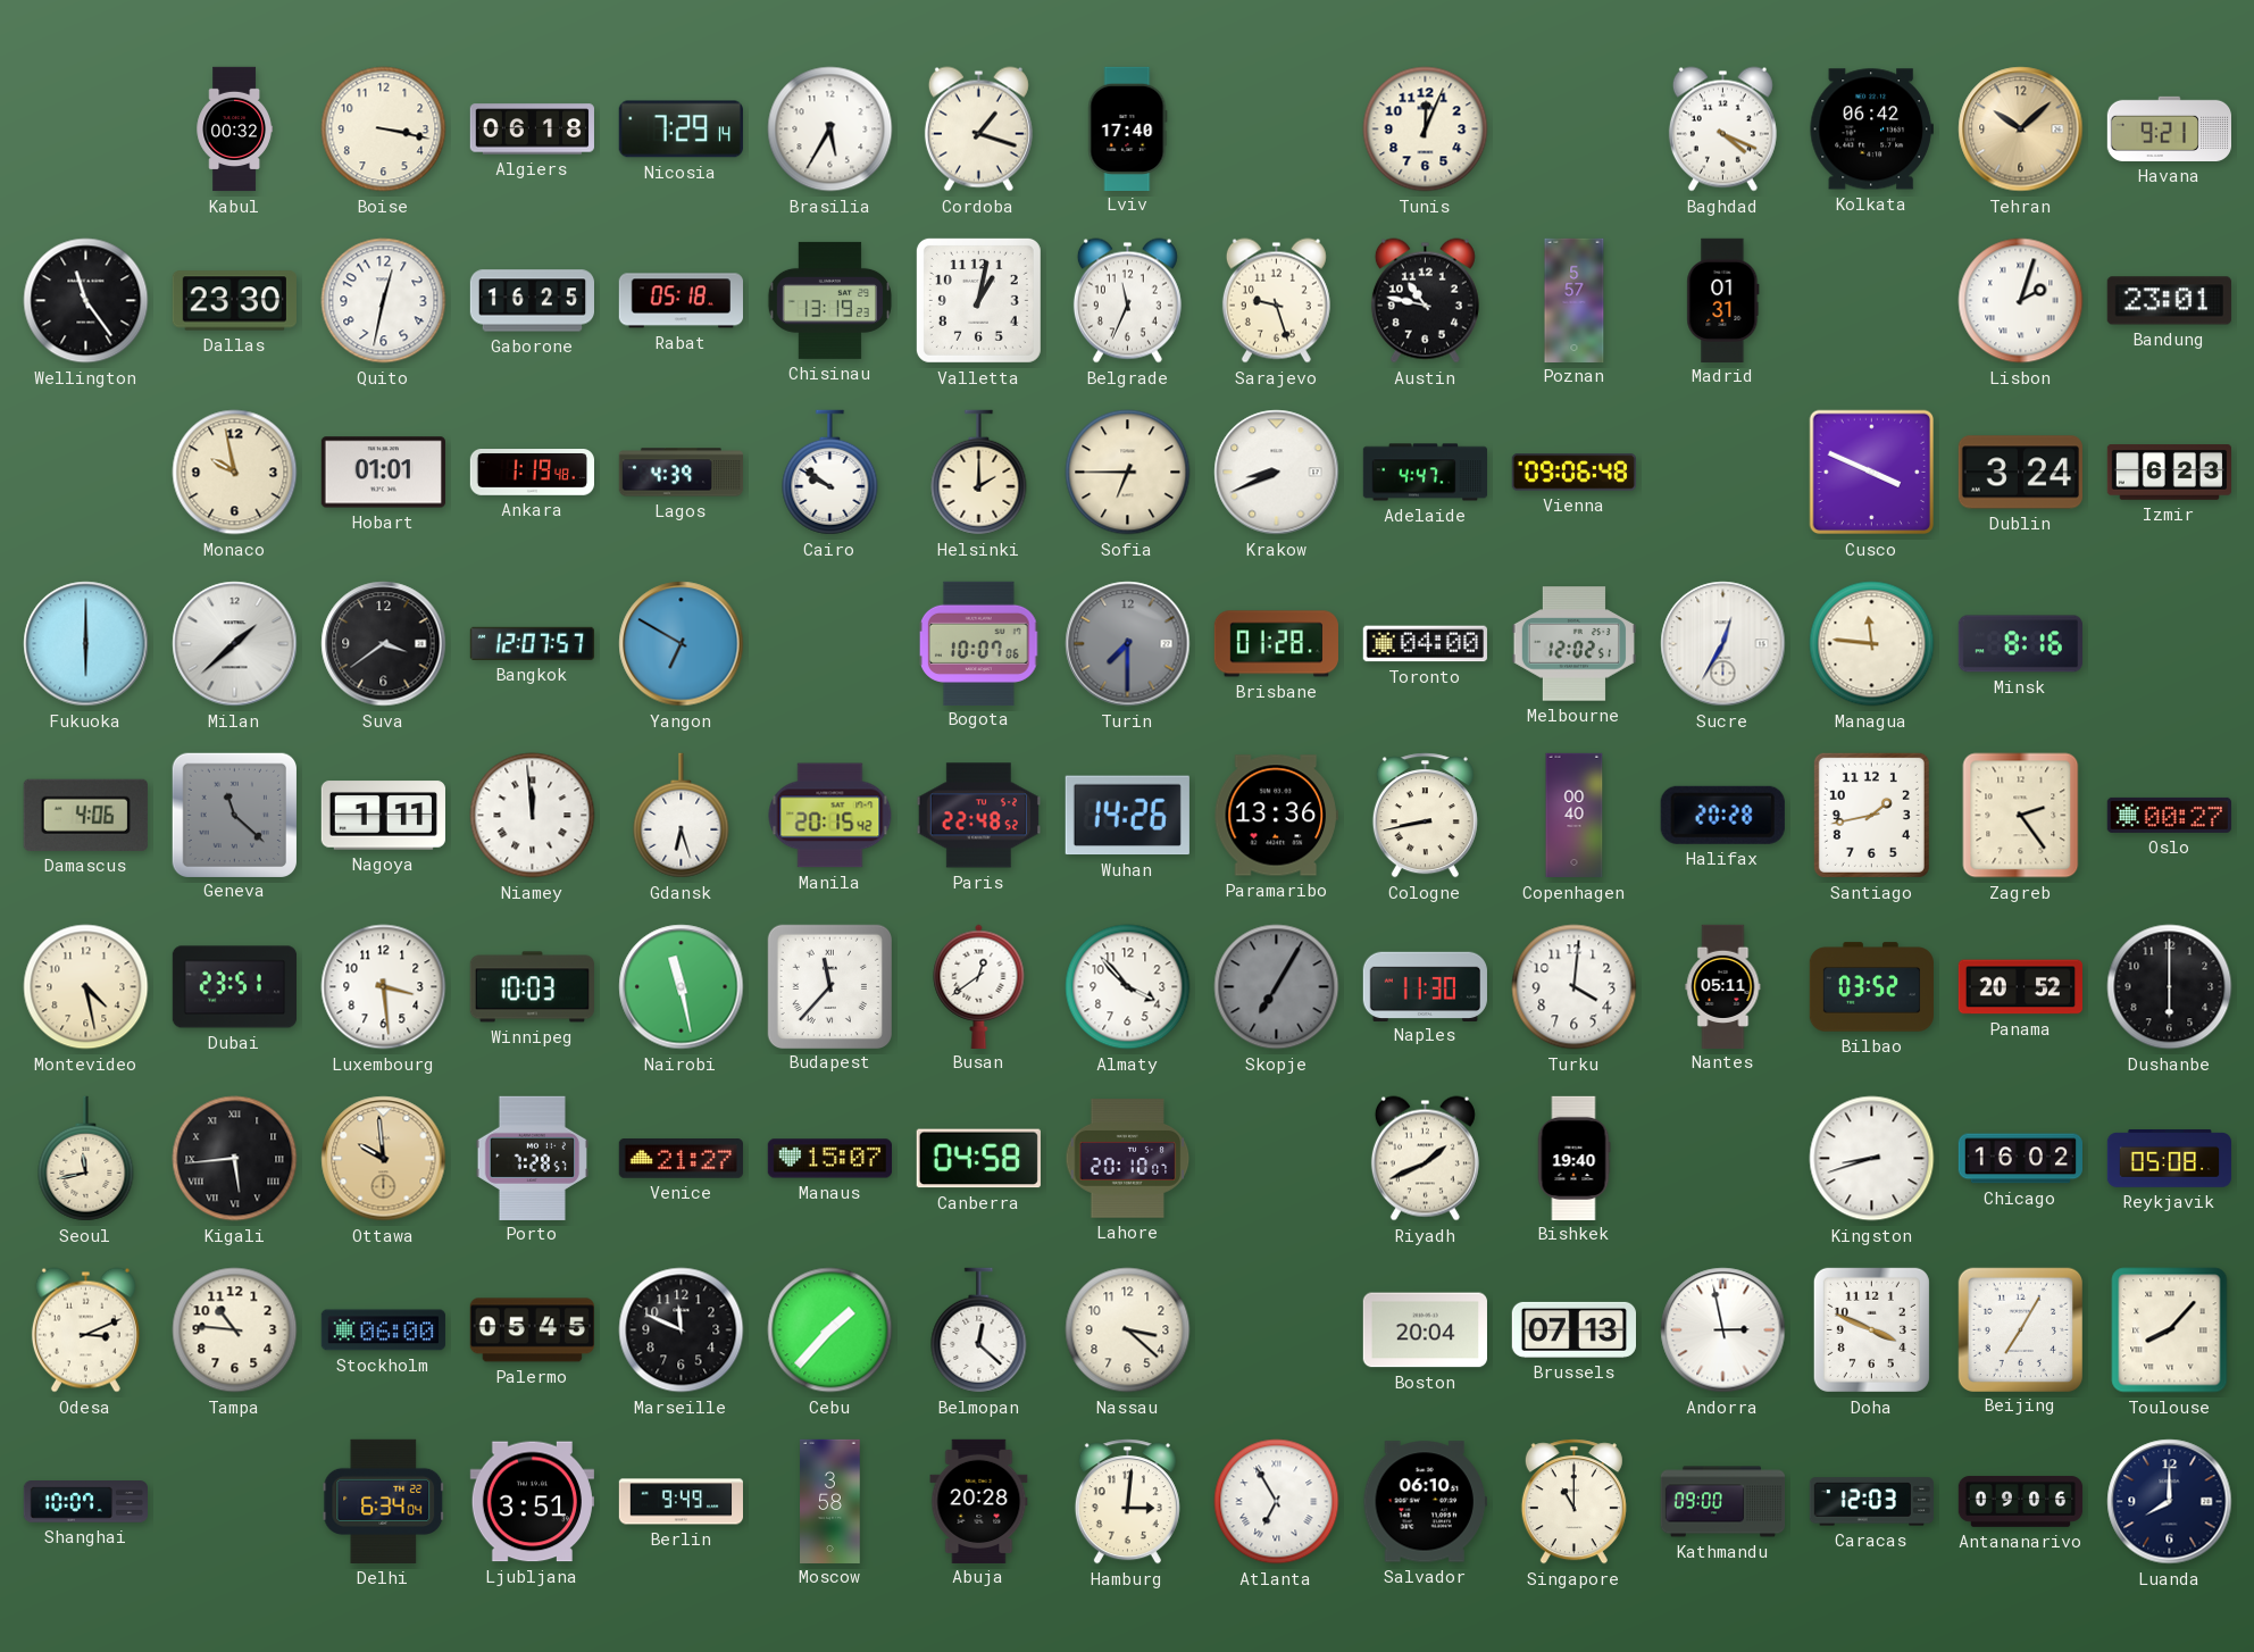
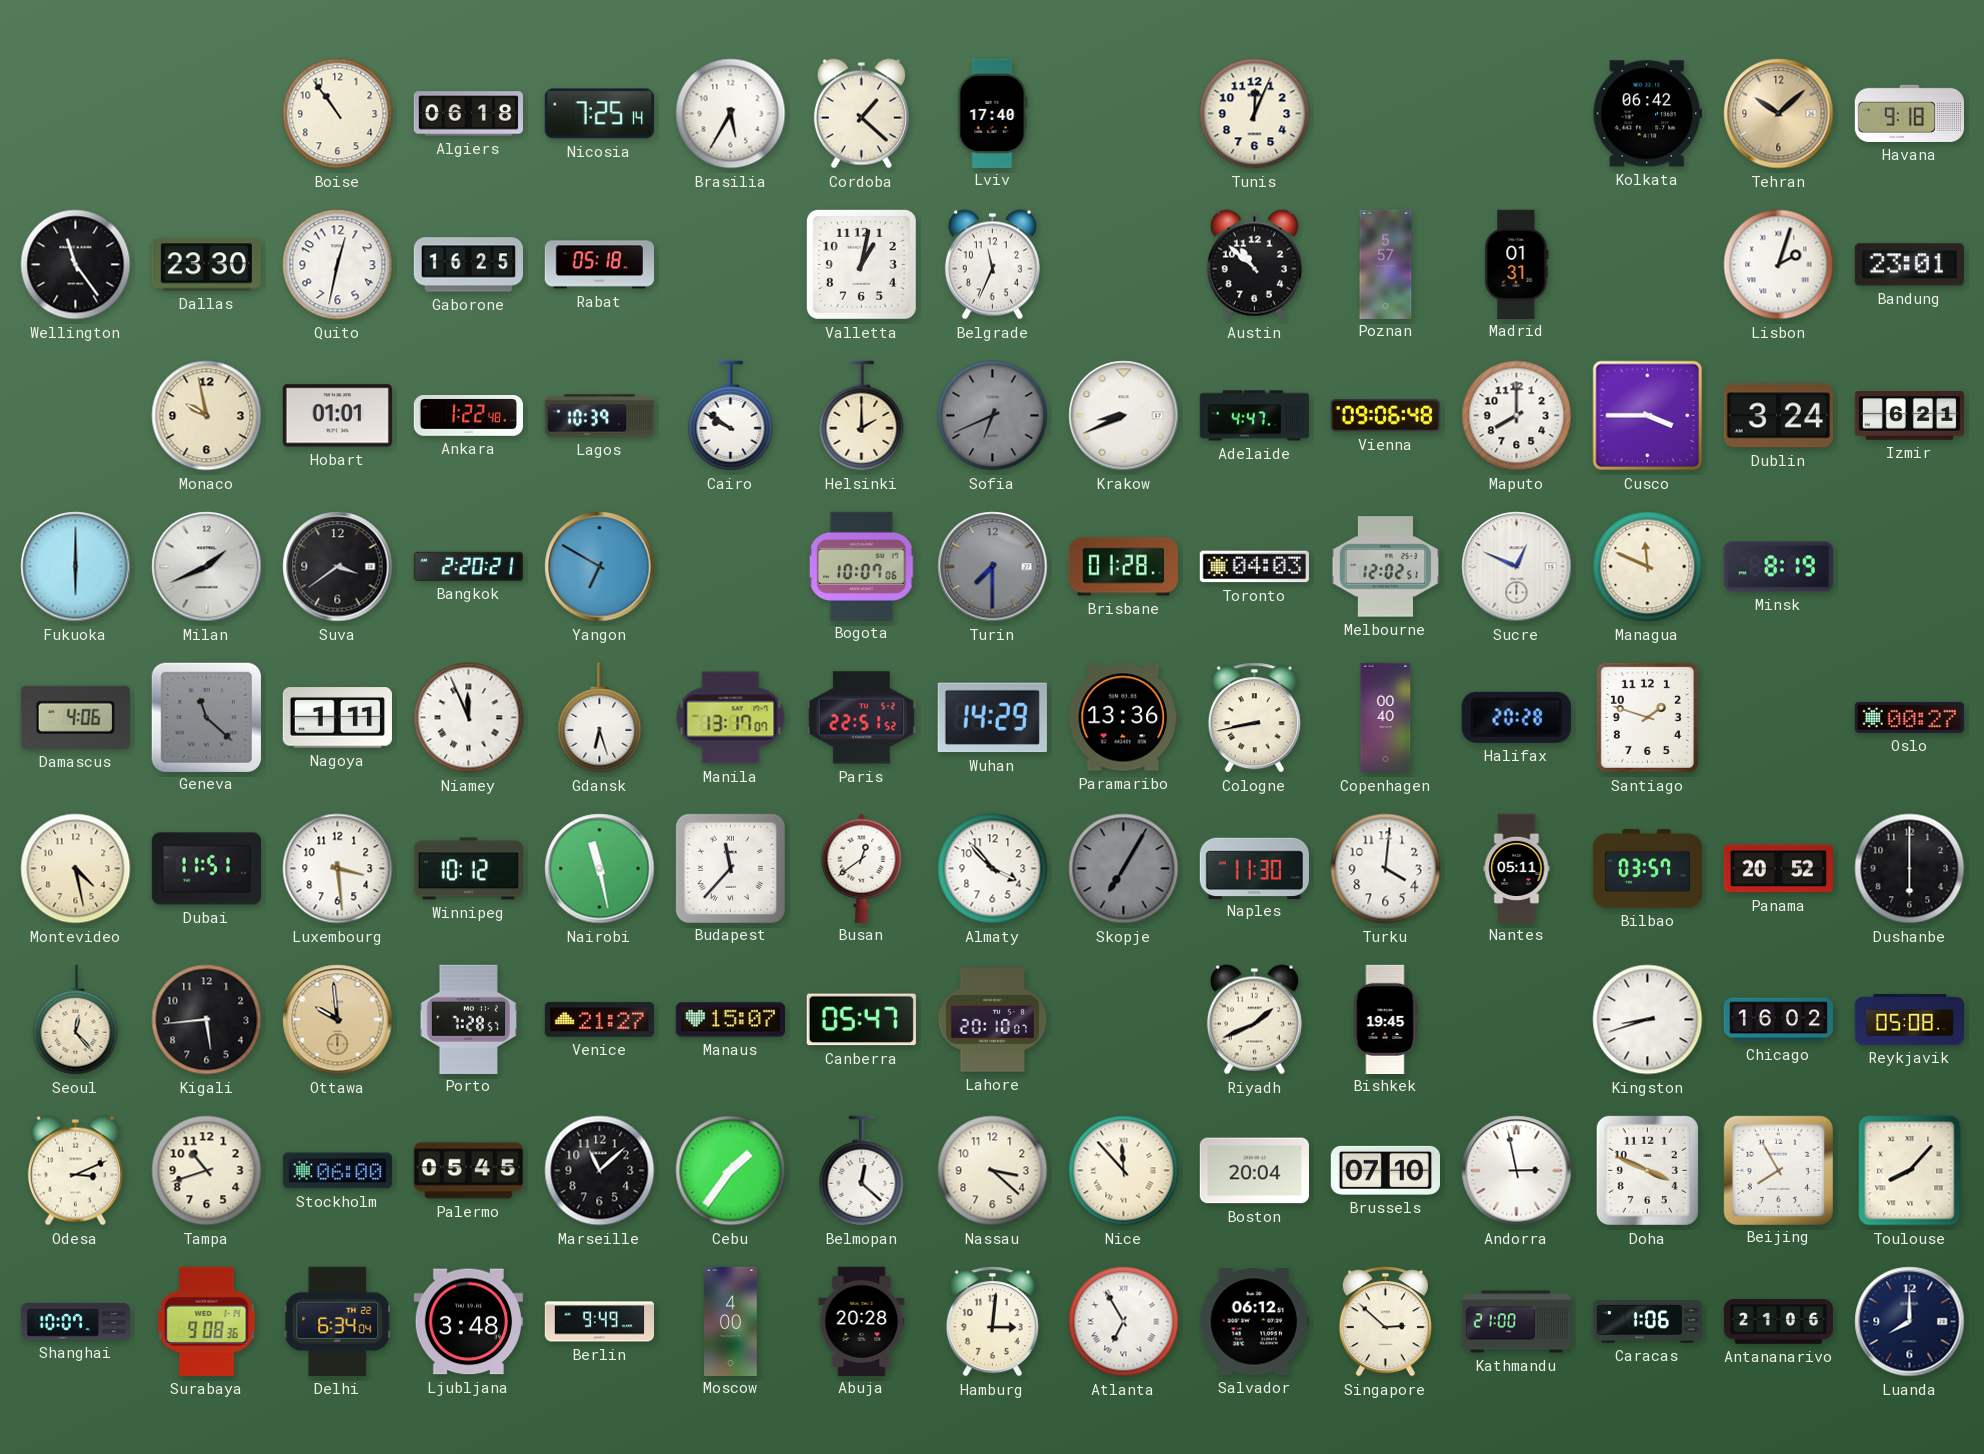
Kabul: 00:32 -> none
Boise: 3:17 -> 10:54
Nicosia: 7:29 -> 7:25
Cordoba: 1:18 -> 1:22
Baghdad: 4:19 -> none
Havana: 9:21 -> 9:18
Chisinau: 13:19 -> none
Sarajevo: 9:27 -> none
Austin: 10:47 -> 10:52
Ankara: 1:19 -> 1:22
Lagos: 4:39 -> 10:39
Sofia: 6:45 -> 6:41
Sofia dial: cream -> grey
Maputo: none -> 8:00
Cusco: 3:49 -> 3:45
Izmir: 6:23 -> 6:21
Milan: 1:38 -> 1:41
Bangkok: 12:07 -> 2:20
Toronto: 04:00 -> 04:03
Sucre: 12:35 -> 12:49
Managua: 11:46 -> 11:49
Minsk: 8:16 -> 8:19
Niamey: 11:59 -> 11:56
Manila: 20:15 -> 13:17
Paris: 22:48 -> 22:51
Wuhan: 14:26 -> 14:29
Santiago: 1:43 -> 1:48
Zagreb: 2:24 -> none
Dubai: 23:51 -> 11:51
Winnipeg: 10:03 -> 10:12
Bilbao: 03:52 -> 03:57
Seoul: 11:43 -> 12:23
Kigali numerals: Roman -> Arabic
Canberra: 04:58 -> 05:47
Bishkek: 19:40 -> 19:45
Tampa: 10:46 -> 10:42
Marseille: 11:49 -> 11:08
Cebu: 1:37 -> 1:36
Nice: none -> 11:53
Brussels: 07:13 -> 07:10
Beijing: 7:05 -> 7:55
Surabaya: none -> 9:08
Ljubljana: 3:51 -> 3:48
Moscow: 3:58 -> 4:00
Salvador: 06:10 -> 06:12
Singapore: 11:00 -> 2:52
Kathmandu: 09:00 -> 21:00
Caracas: 12:03 -> 1:06
Antananarivo: 09:06 -> 21:06
